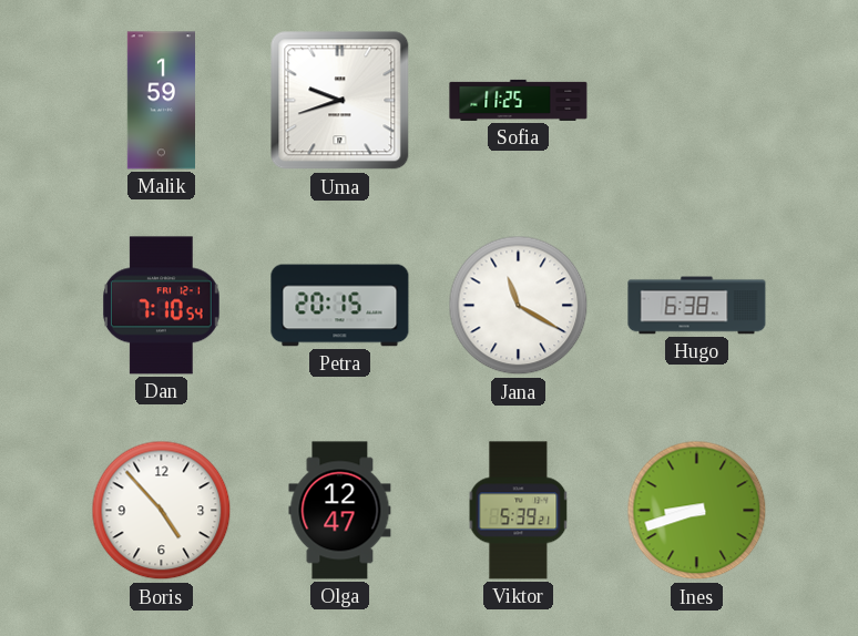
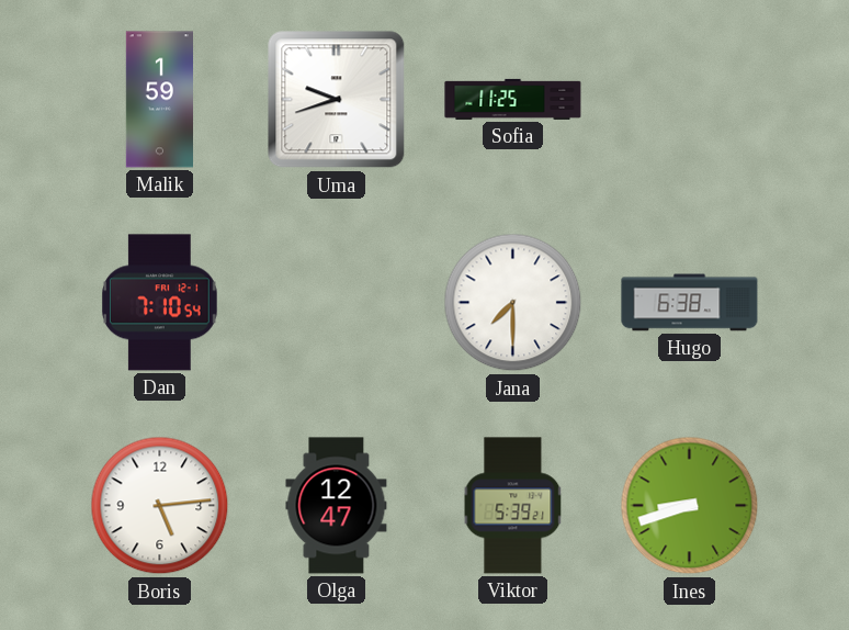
Petra: 20:15 -> none
Jana: 11:20 -> 7:30
Boris: 4:53 -> 5:14
